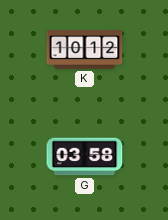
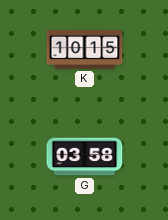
K: 10:12 -> 10:15
